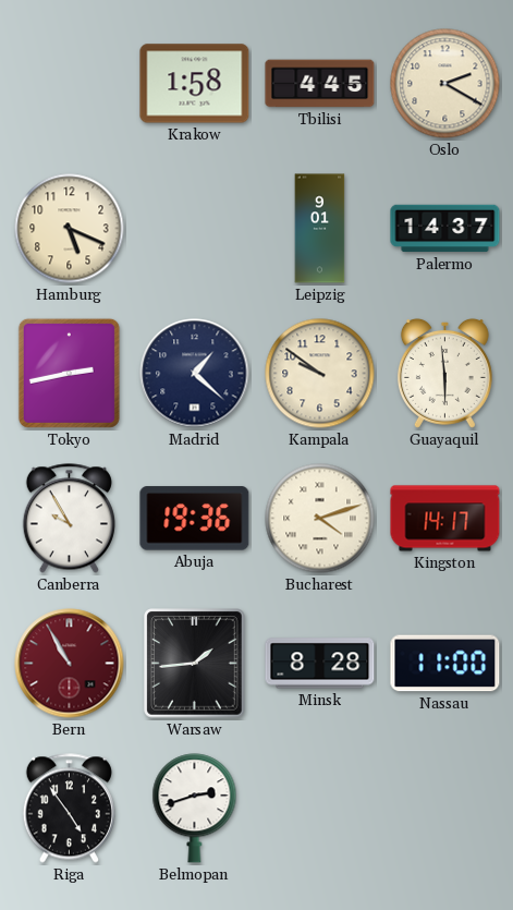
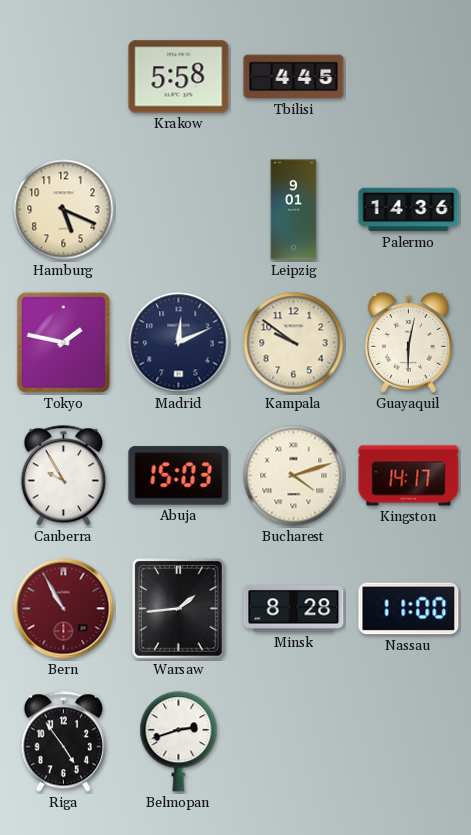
Krakow: 1:58 -> 5:58
Oslo: 2:20 -> none
Palermo: 14:37 -> 14:36
Tokyo: 2:43 -> 1:47
Madrid: 1:22 -> 12:11
Guayaquil: 5:59 -> 6:02
Abuja: 19:36 -> 15:03
